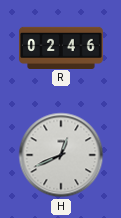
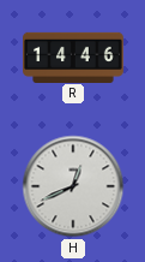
R: 02:46 -> 14:46
